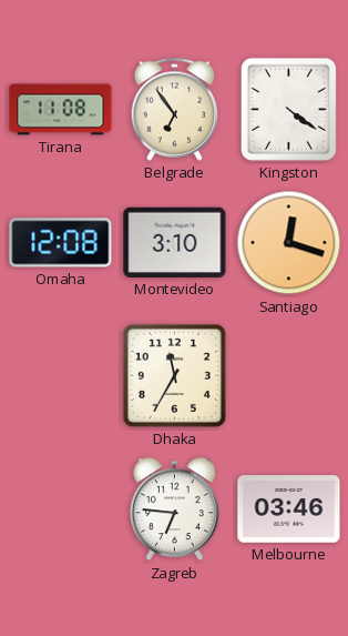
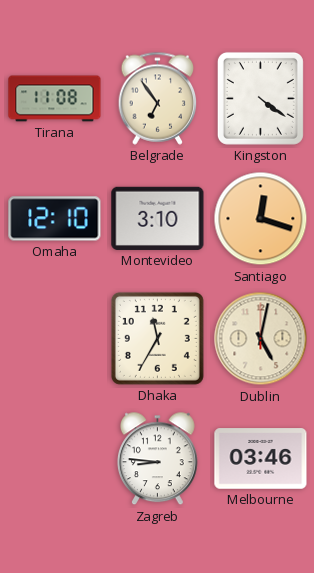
Omaha: 12:08 -> 12:10
Dublin: none -> 5:02
Zagreb: 6:46 -> 8:46
